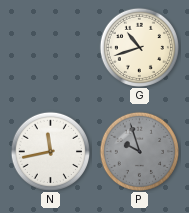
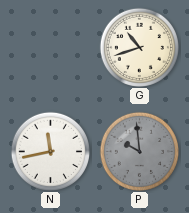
P: 9:57 -> 9:59
